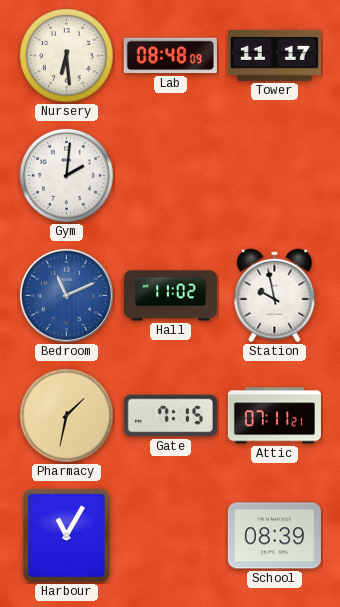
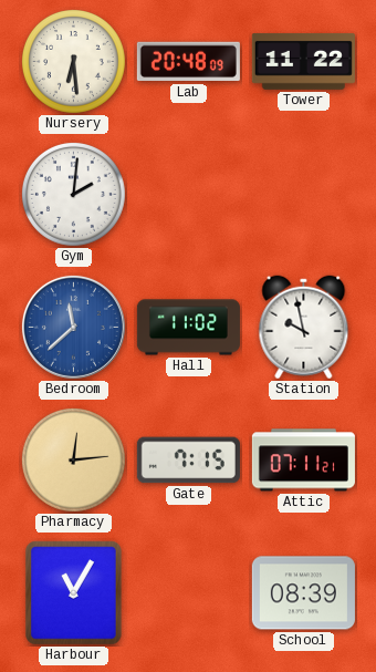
Lab: 08:48 -> 20:48
Tower: 11:17 -> 11:22
Bedroom: 11:11 -> 11:38
Pharmacy: 1:32 -> 12:14
